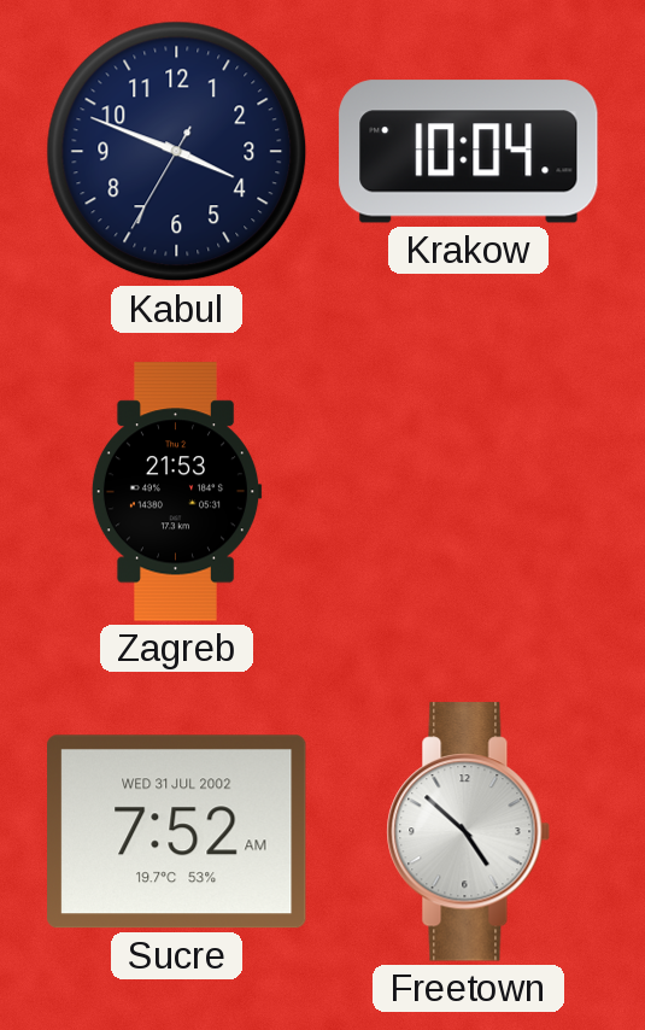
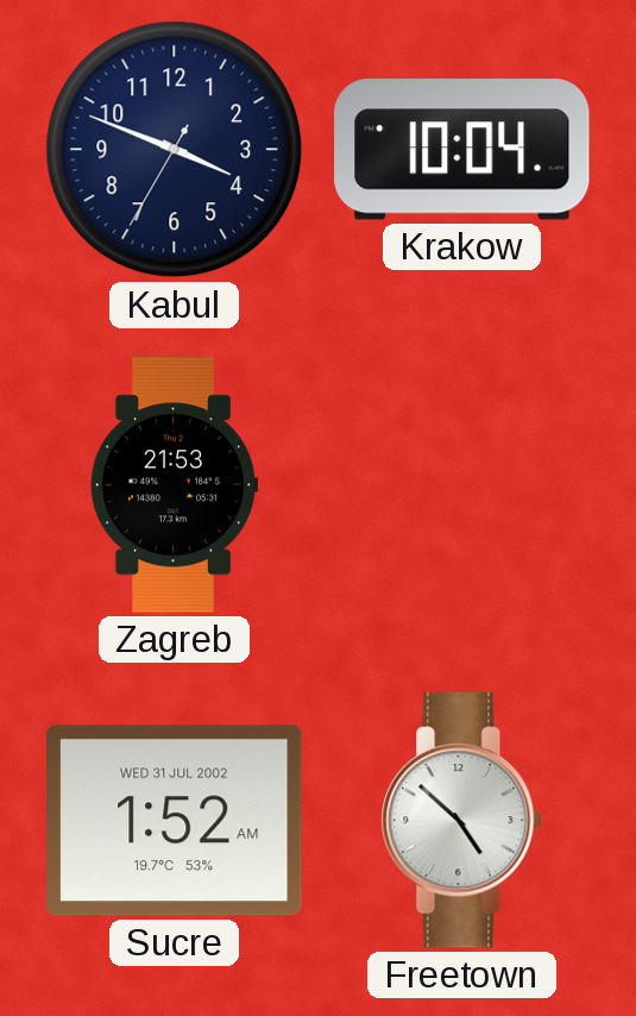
Sucre: 7:52 -> 1:52
